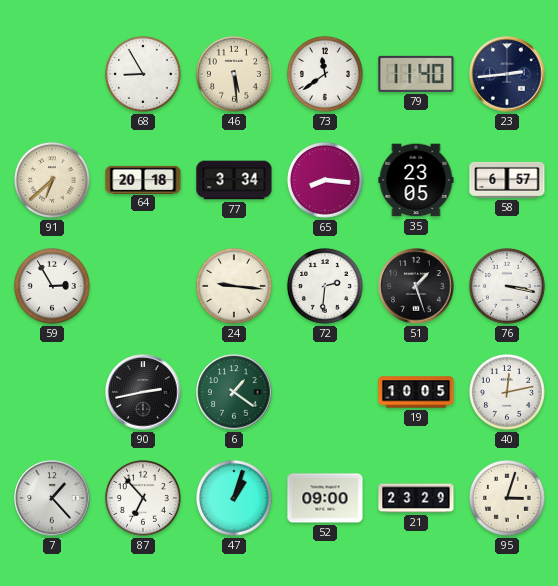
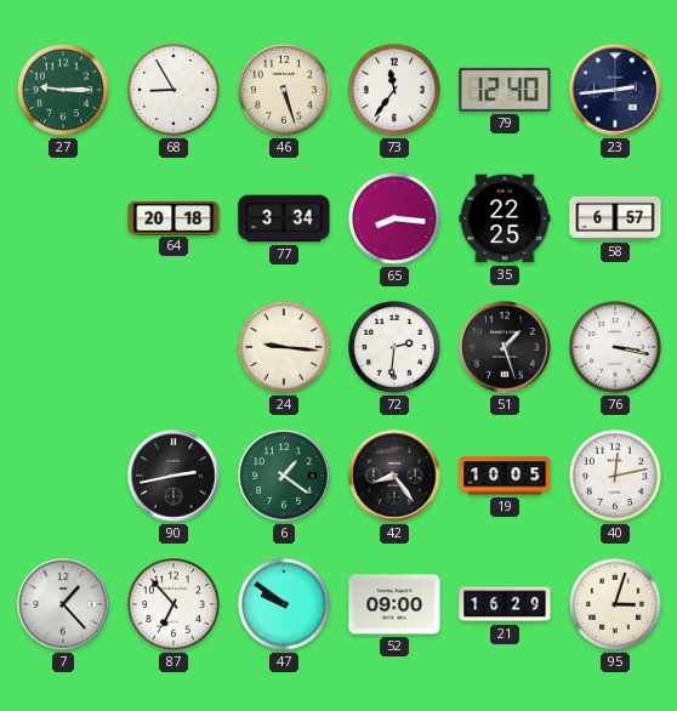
27: none -> 9:15
46: 5:29 -> 5:27
73: 11:39 -> 11:36
79: 11:40 -> 12:40
91: 6:38 -> none
35: 23:05 -> 22:25
59: 2:55 -> none
42: none -> 8:24
47: 1:03 -> 9:51
21: 23:29 -> 16:29
